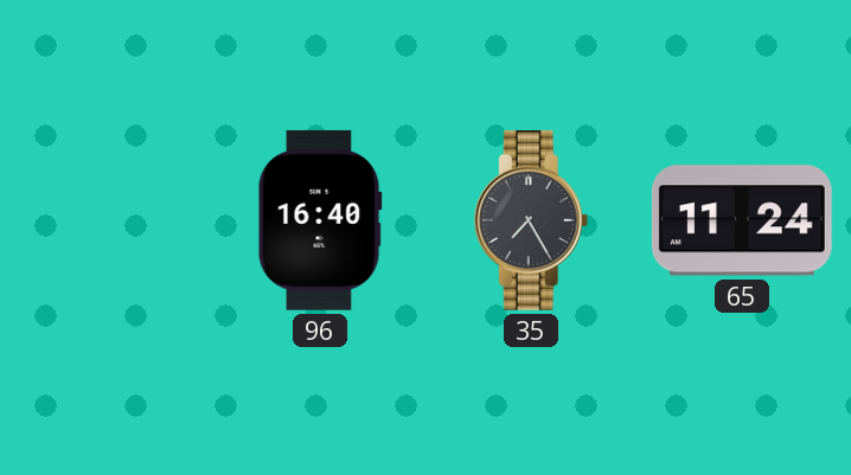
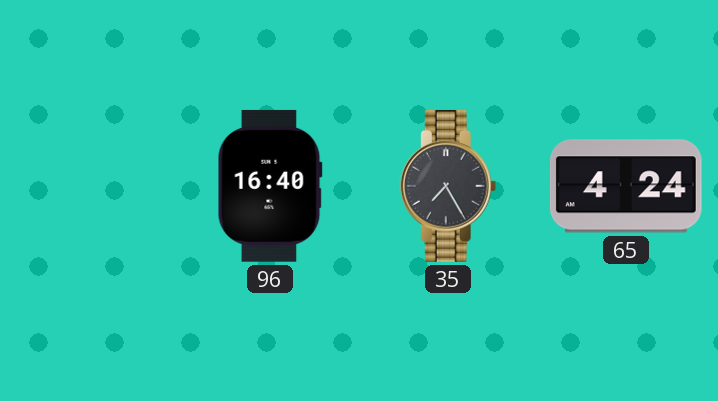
65: 11:24 -> 4:24
